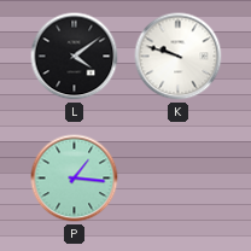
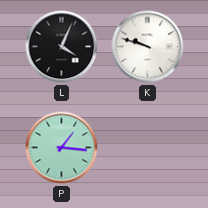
L: 4:09 -> 4:04
